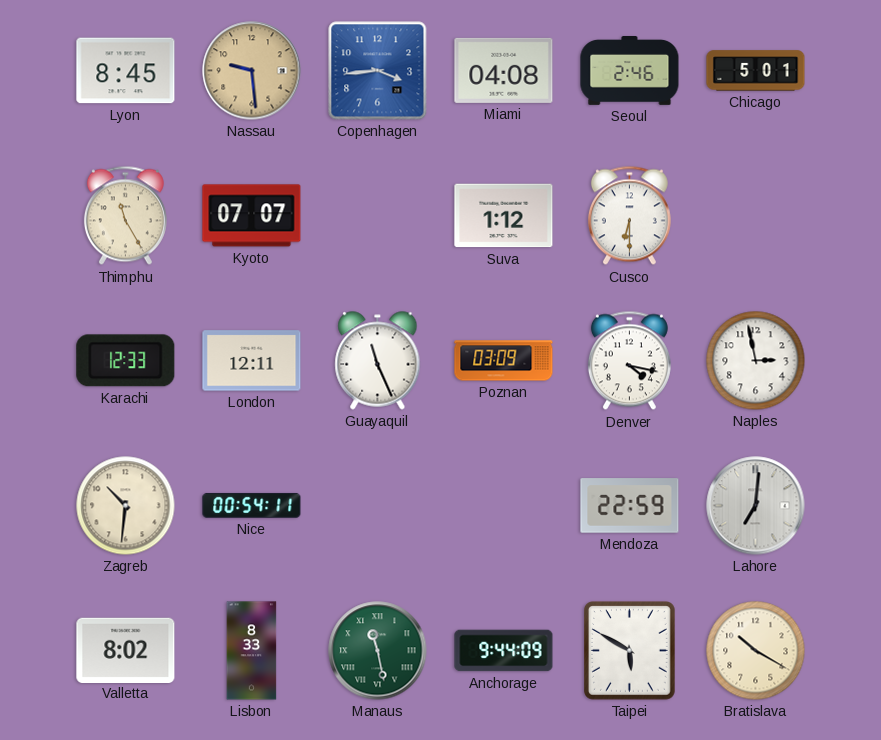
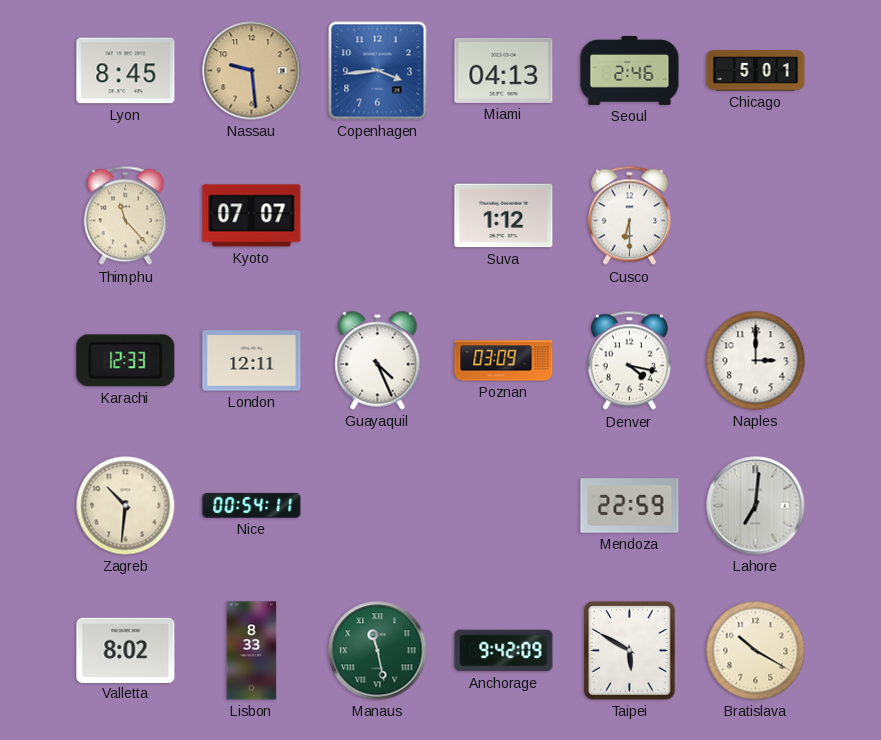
Miami: 04:08 -> 04:13
Thimphu: 11:25 -> 11:23
Guayaquil: 11:26 -> 4:26
Naples: 2:58 -> 3:00
Anchorage: 9:44 -> 9:42
